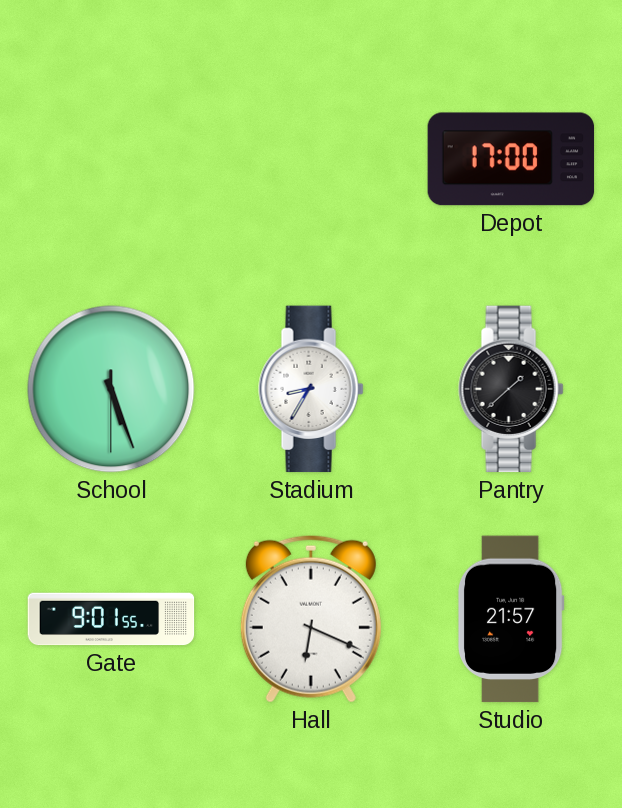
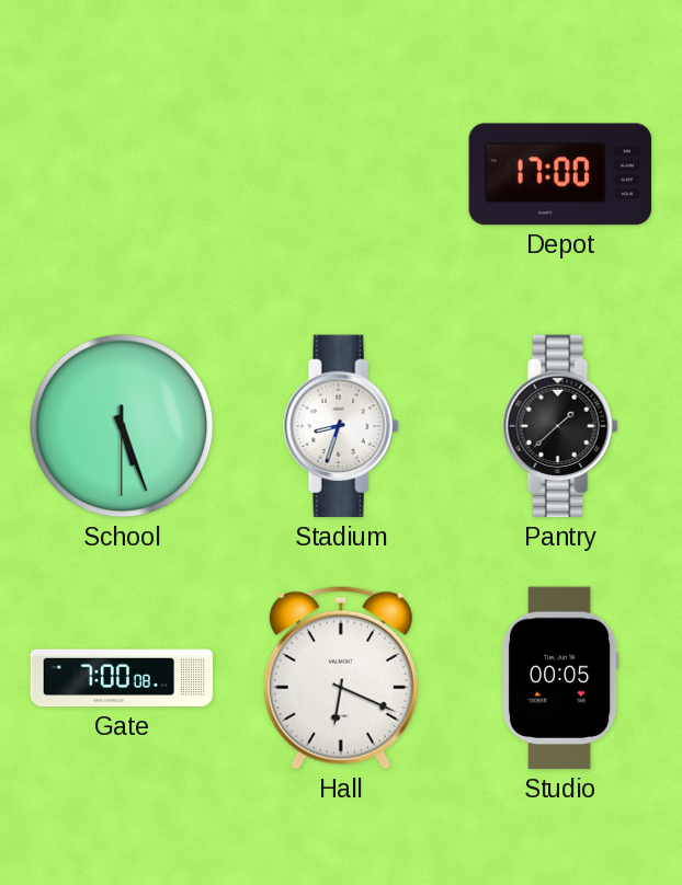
Stadium: 8:35 -> 8:33
Gate: 9:01 -> 7:00
Studio: 21:57 -> 00:05
